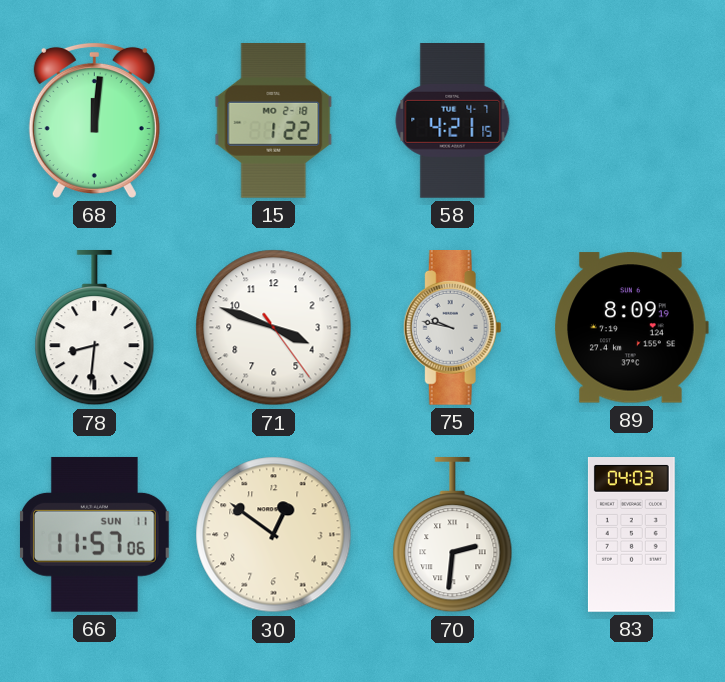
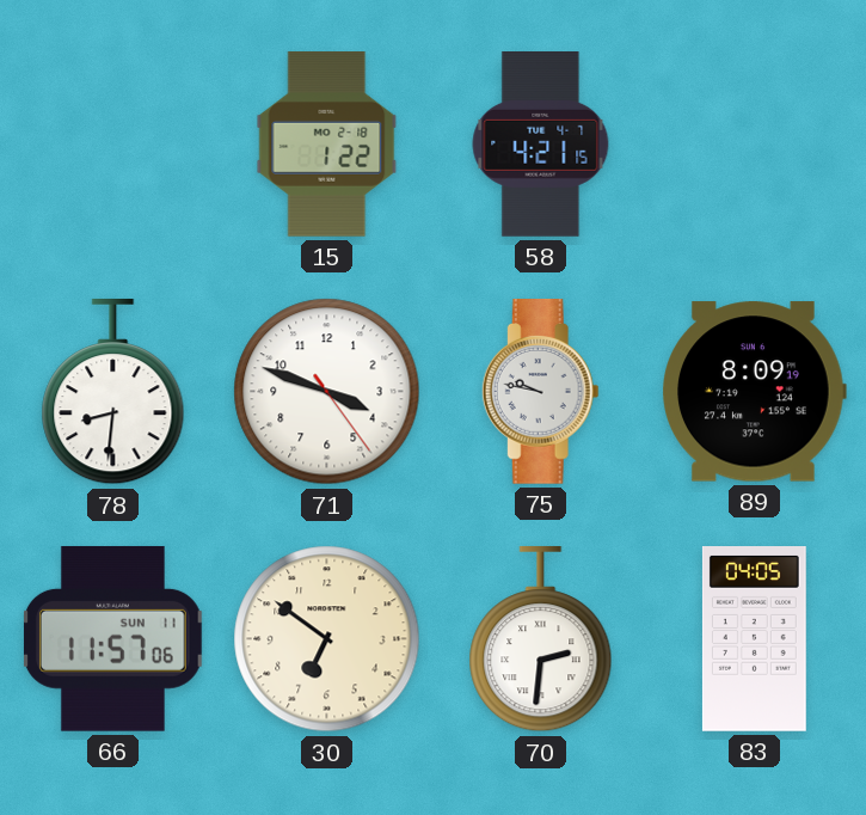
68: 12:01 -> none
30: 12:51 -> 6:51
83: 04:03 -> 04:05
